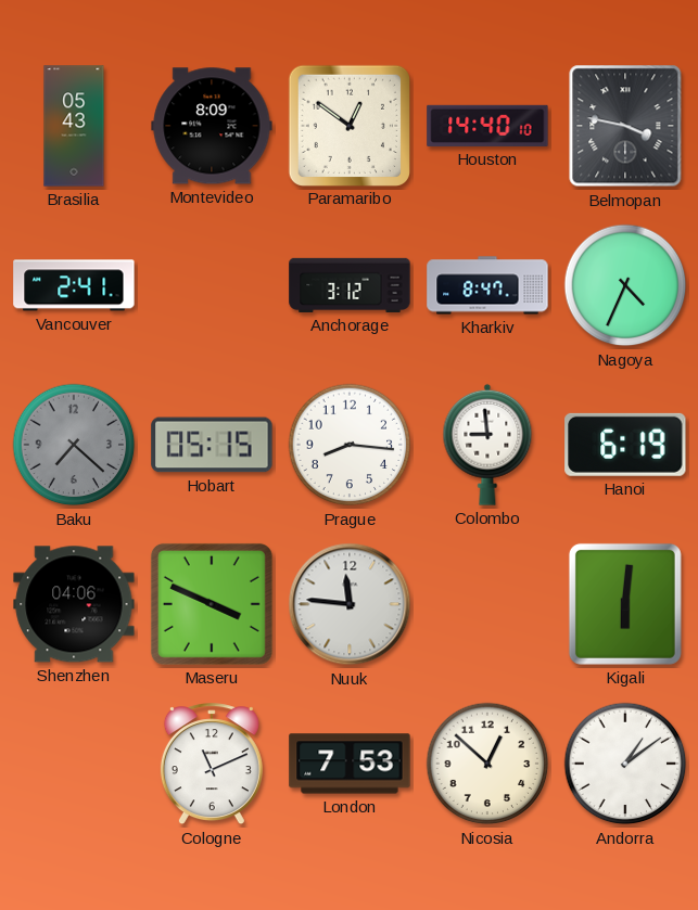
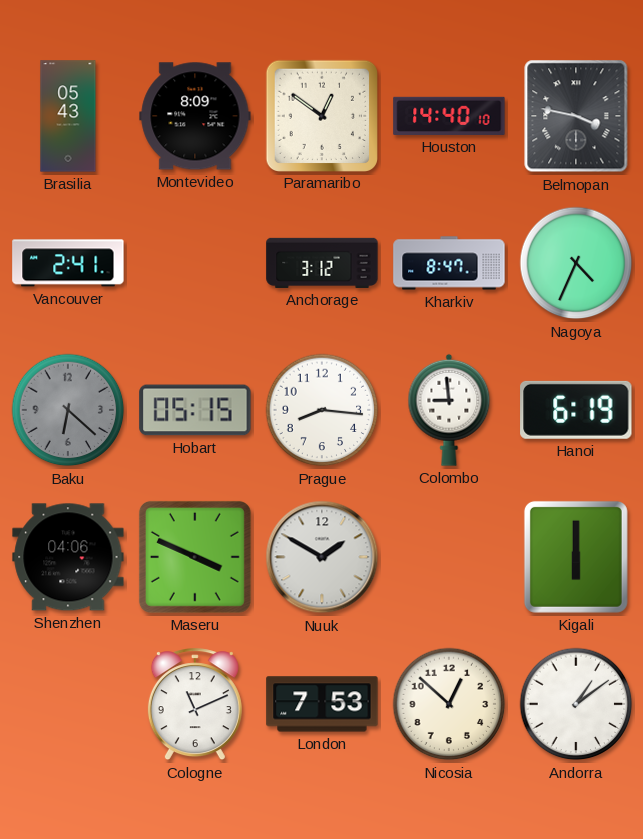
Baku: 7:22 -> 6:22
Nuuk: 11:46 -> 1:50
Kigali: 6:01 -> 6:00
